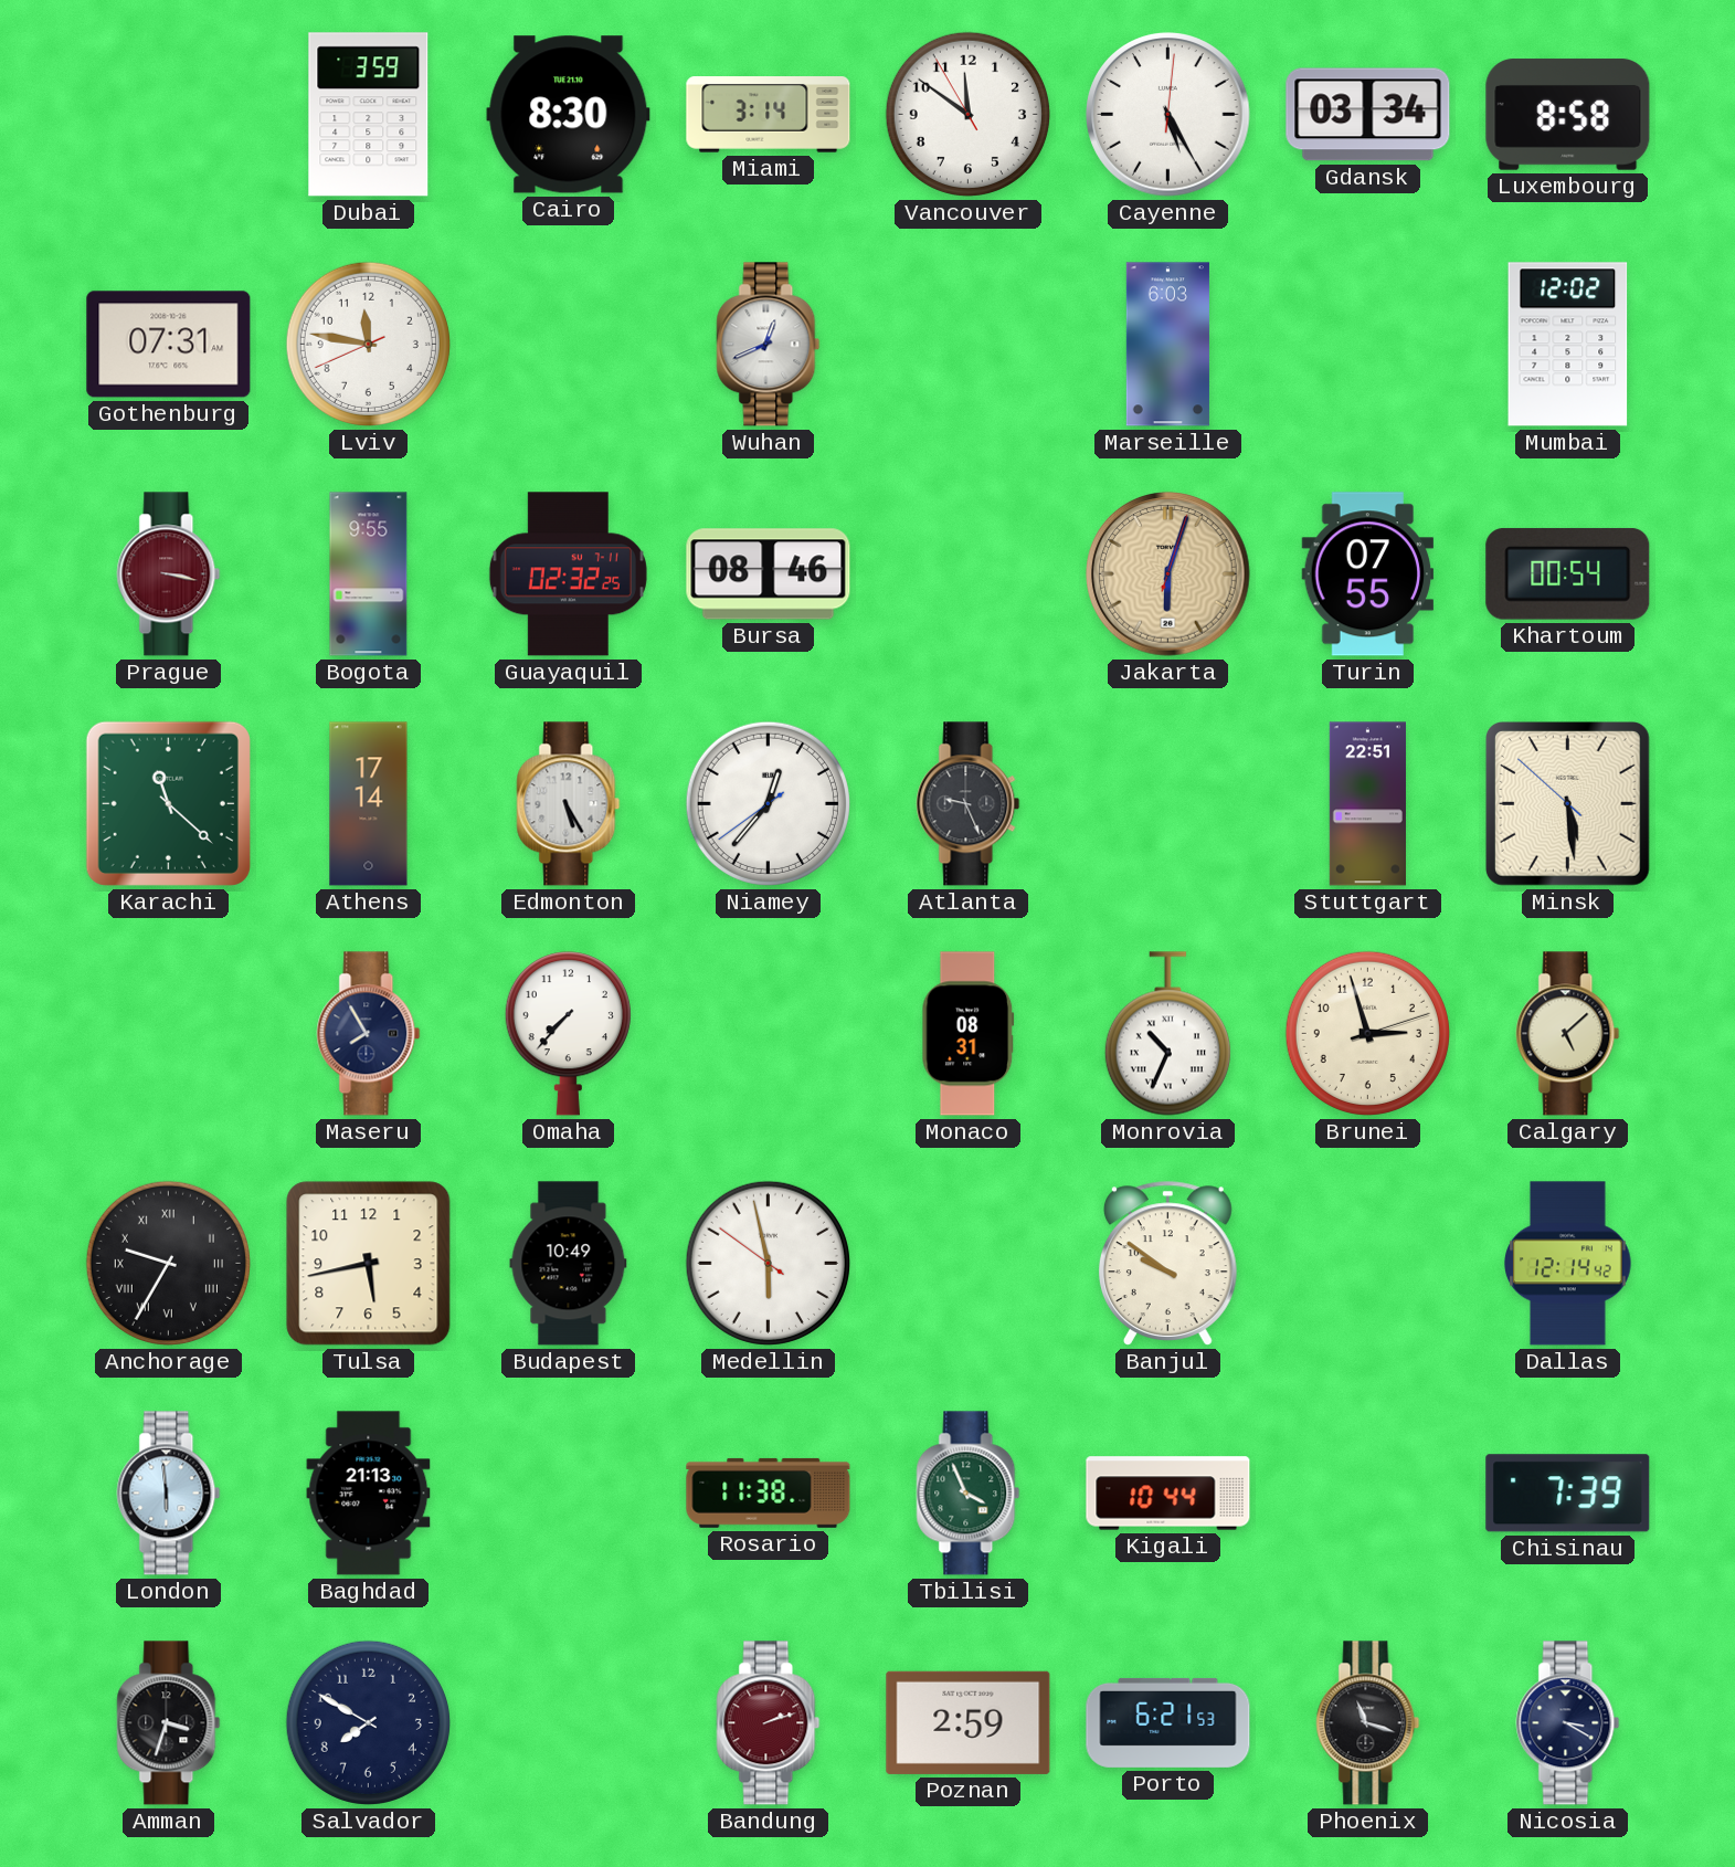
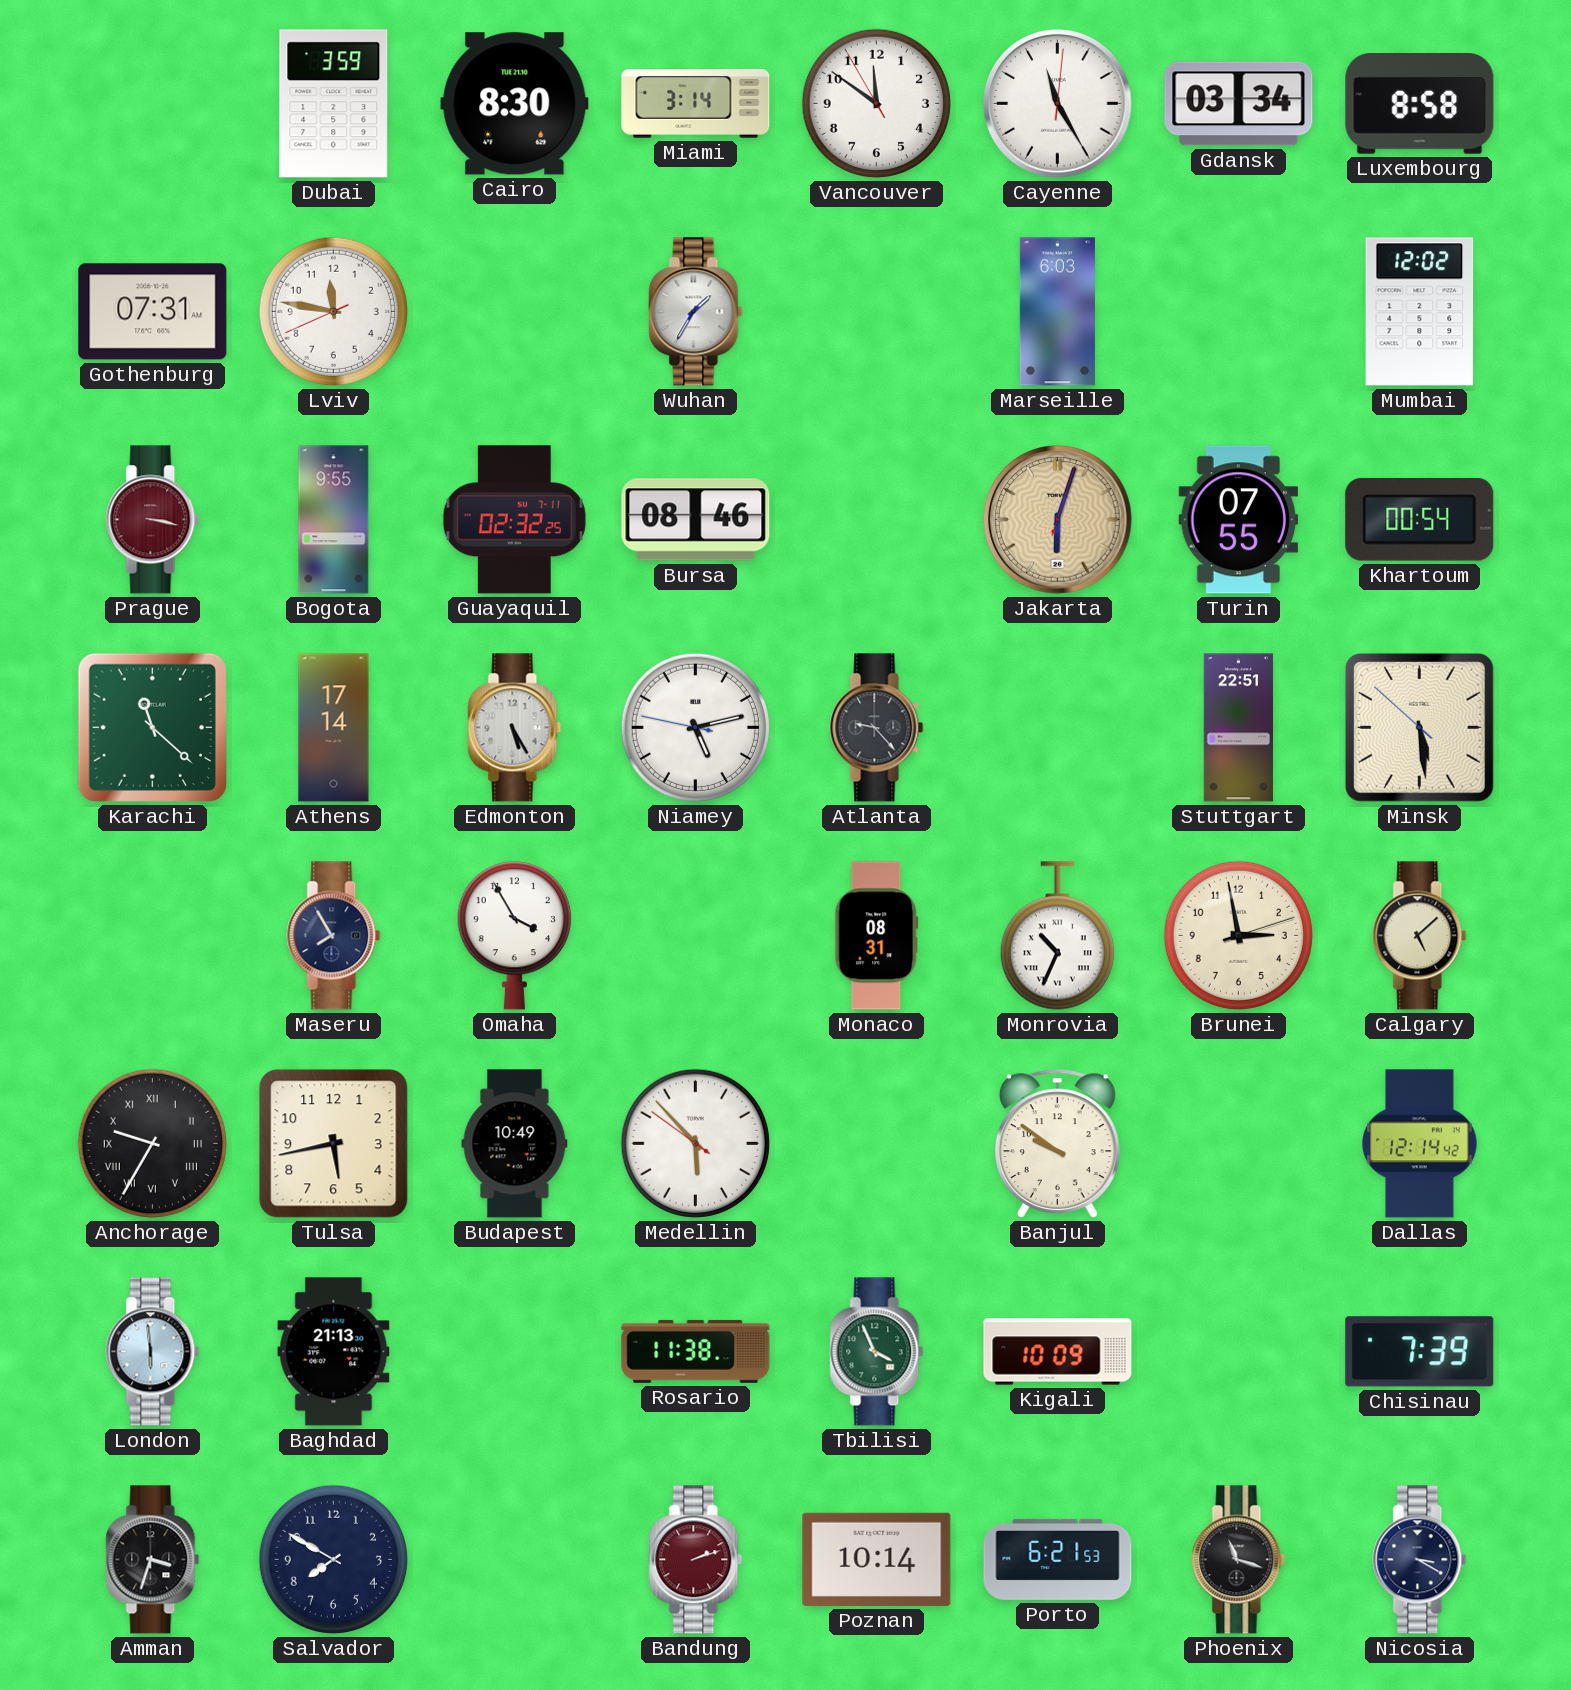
Cayenne: 5:25 -> 11:25
Wuhan: 12:41 -> 1:35
Niamey: 12:36 -> 5:12
Atlanta: 9:26 -> 9:23
Omaha: 7:37 -> 3:55
Brunei: 2:57 -> 2:58
Medellin: 5:57 -> 5:52
Kigali: 10:44 -> 10:09
Poznan: 2:59 -> 10:14
